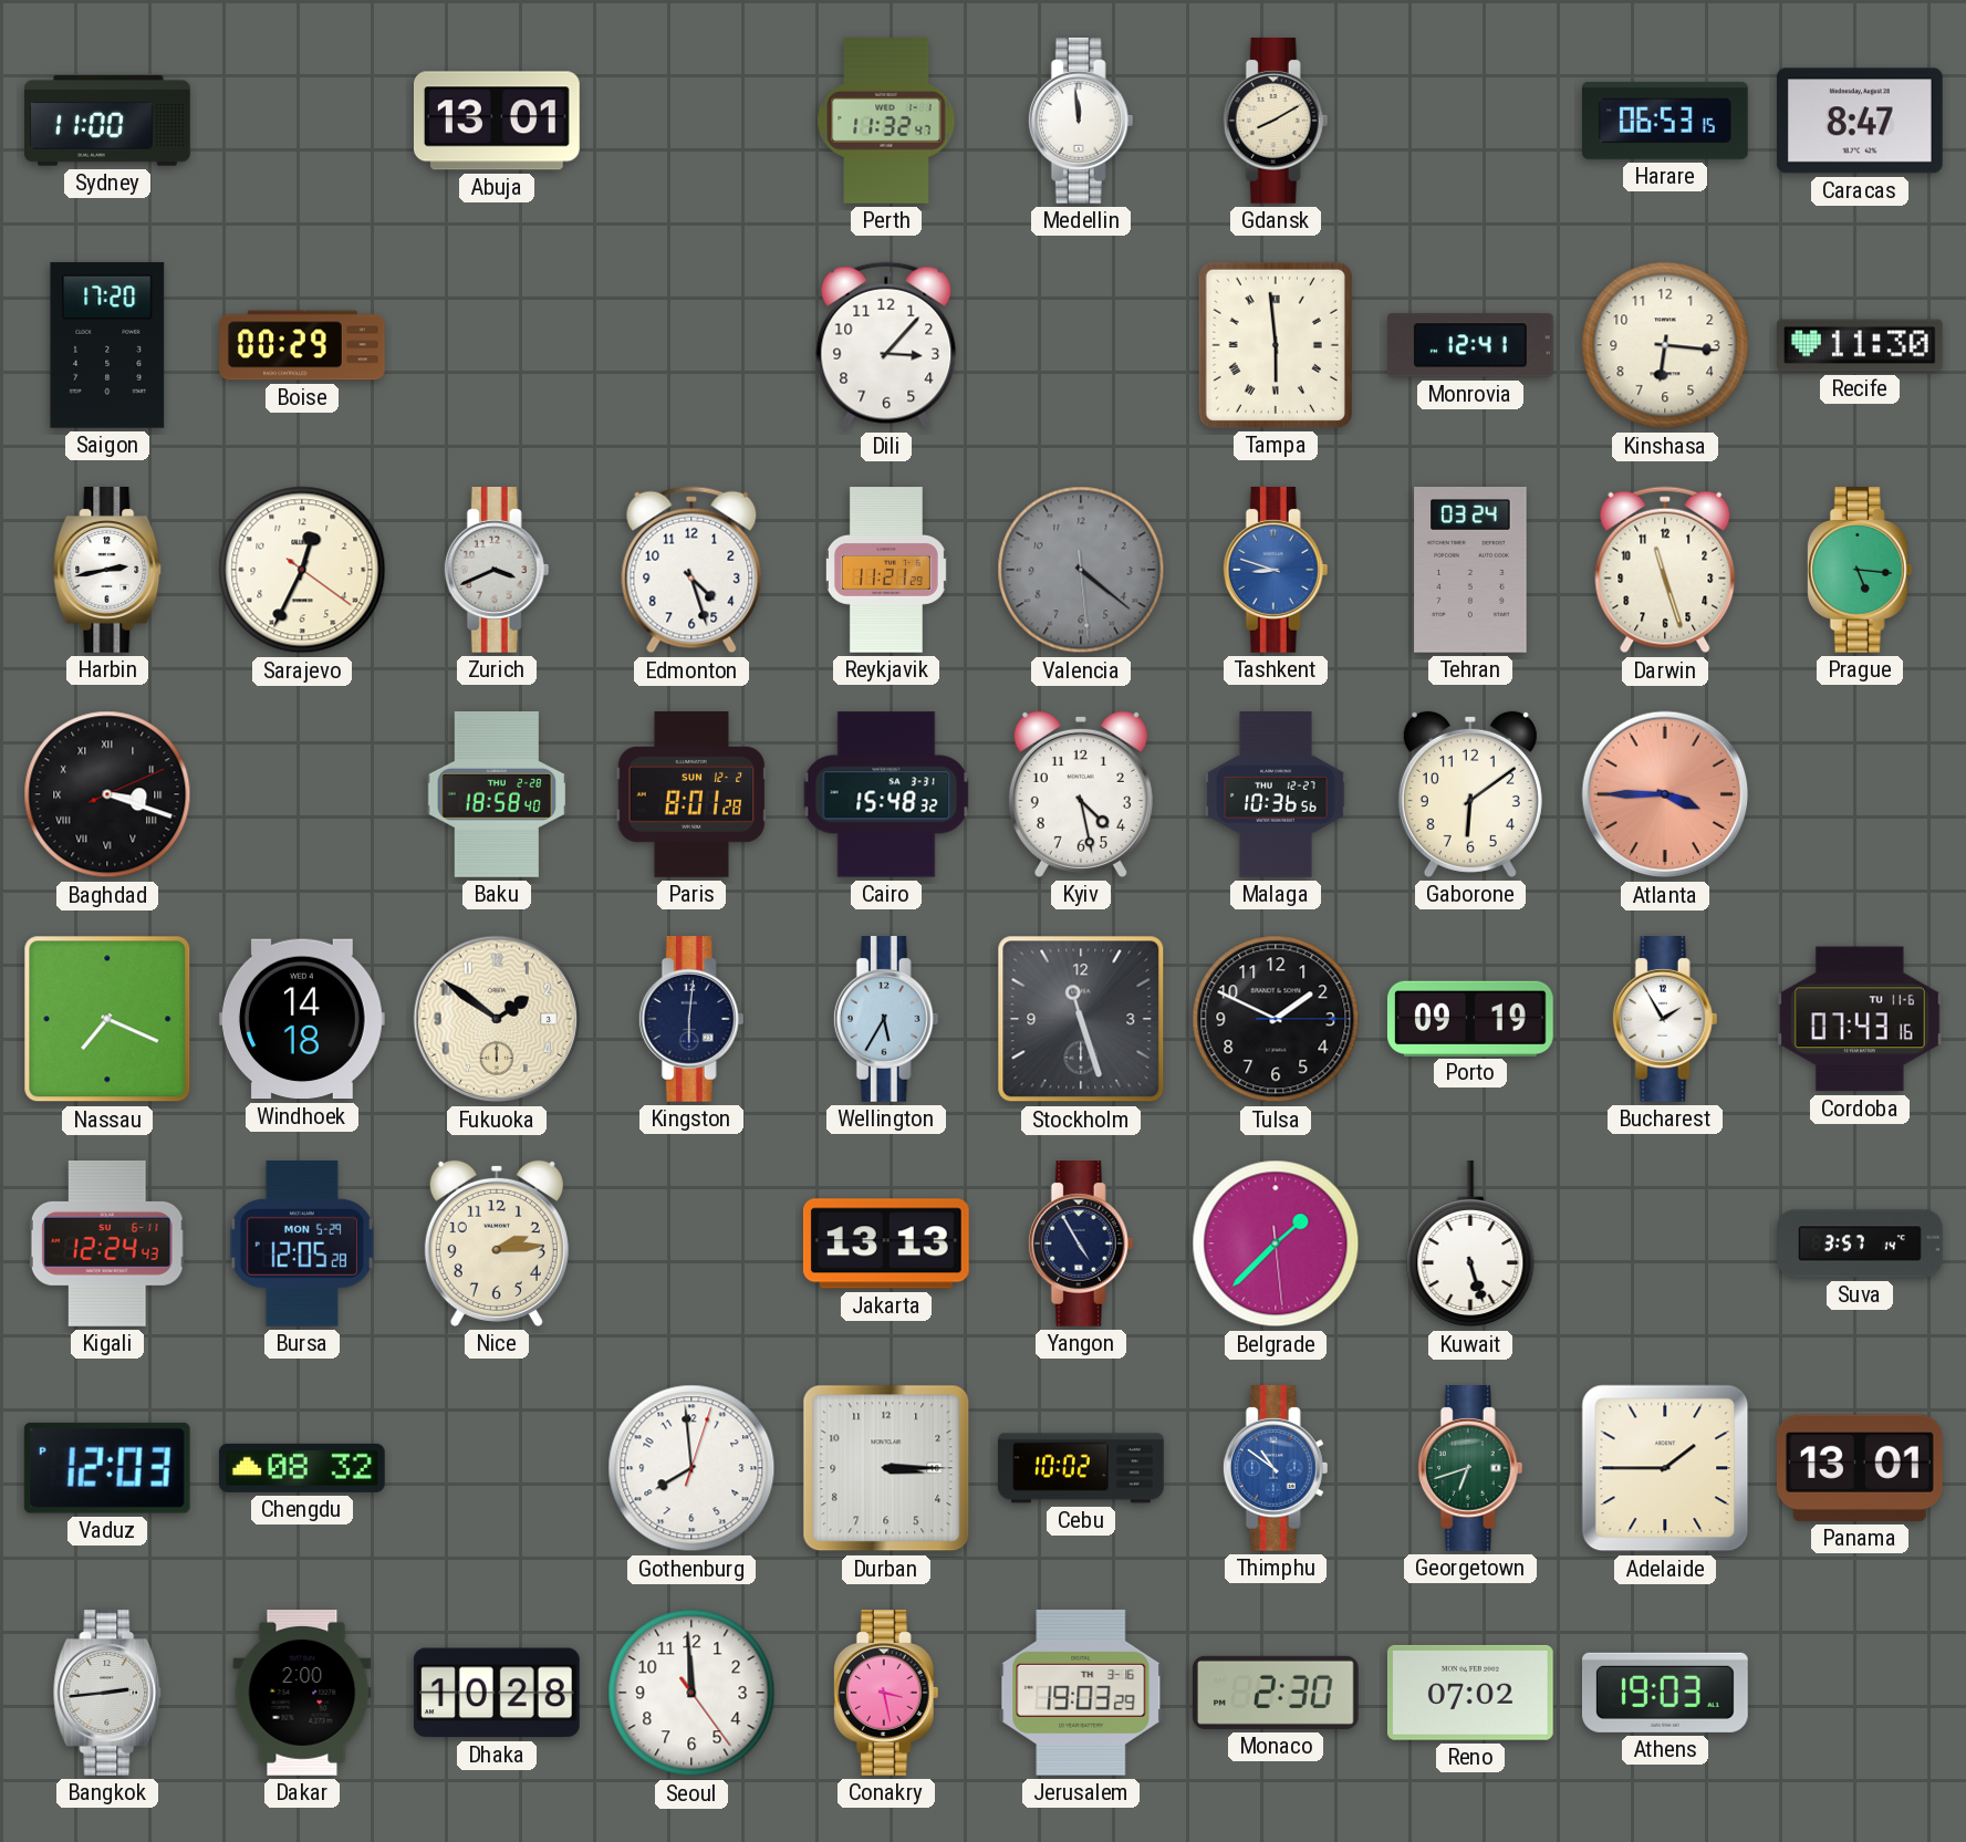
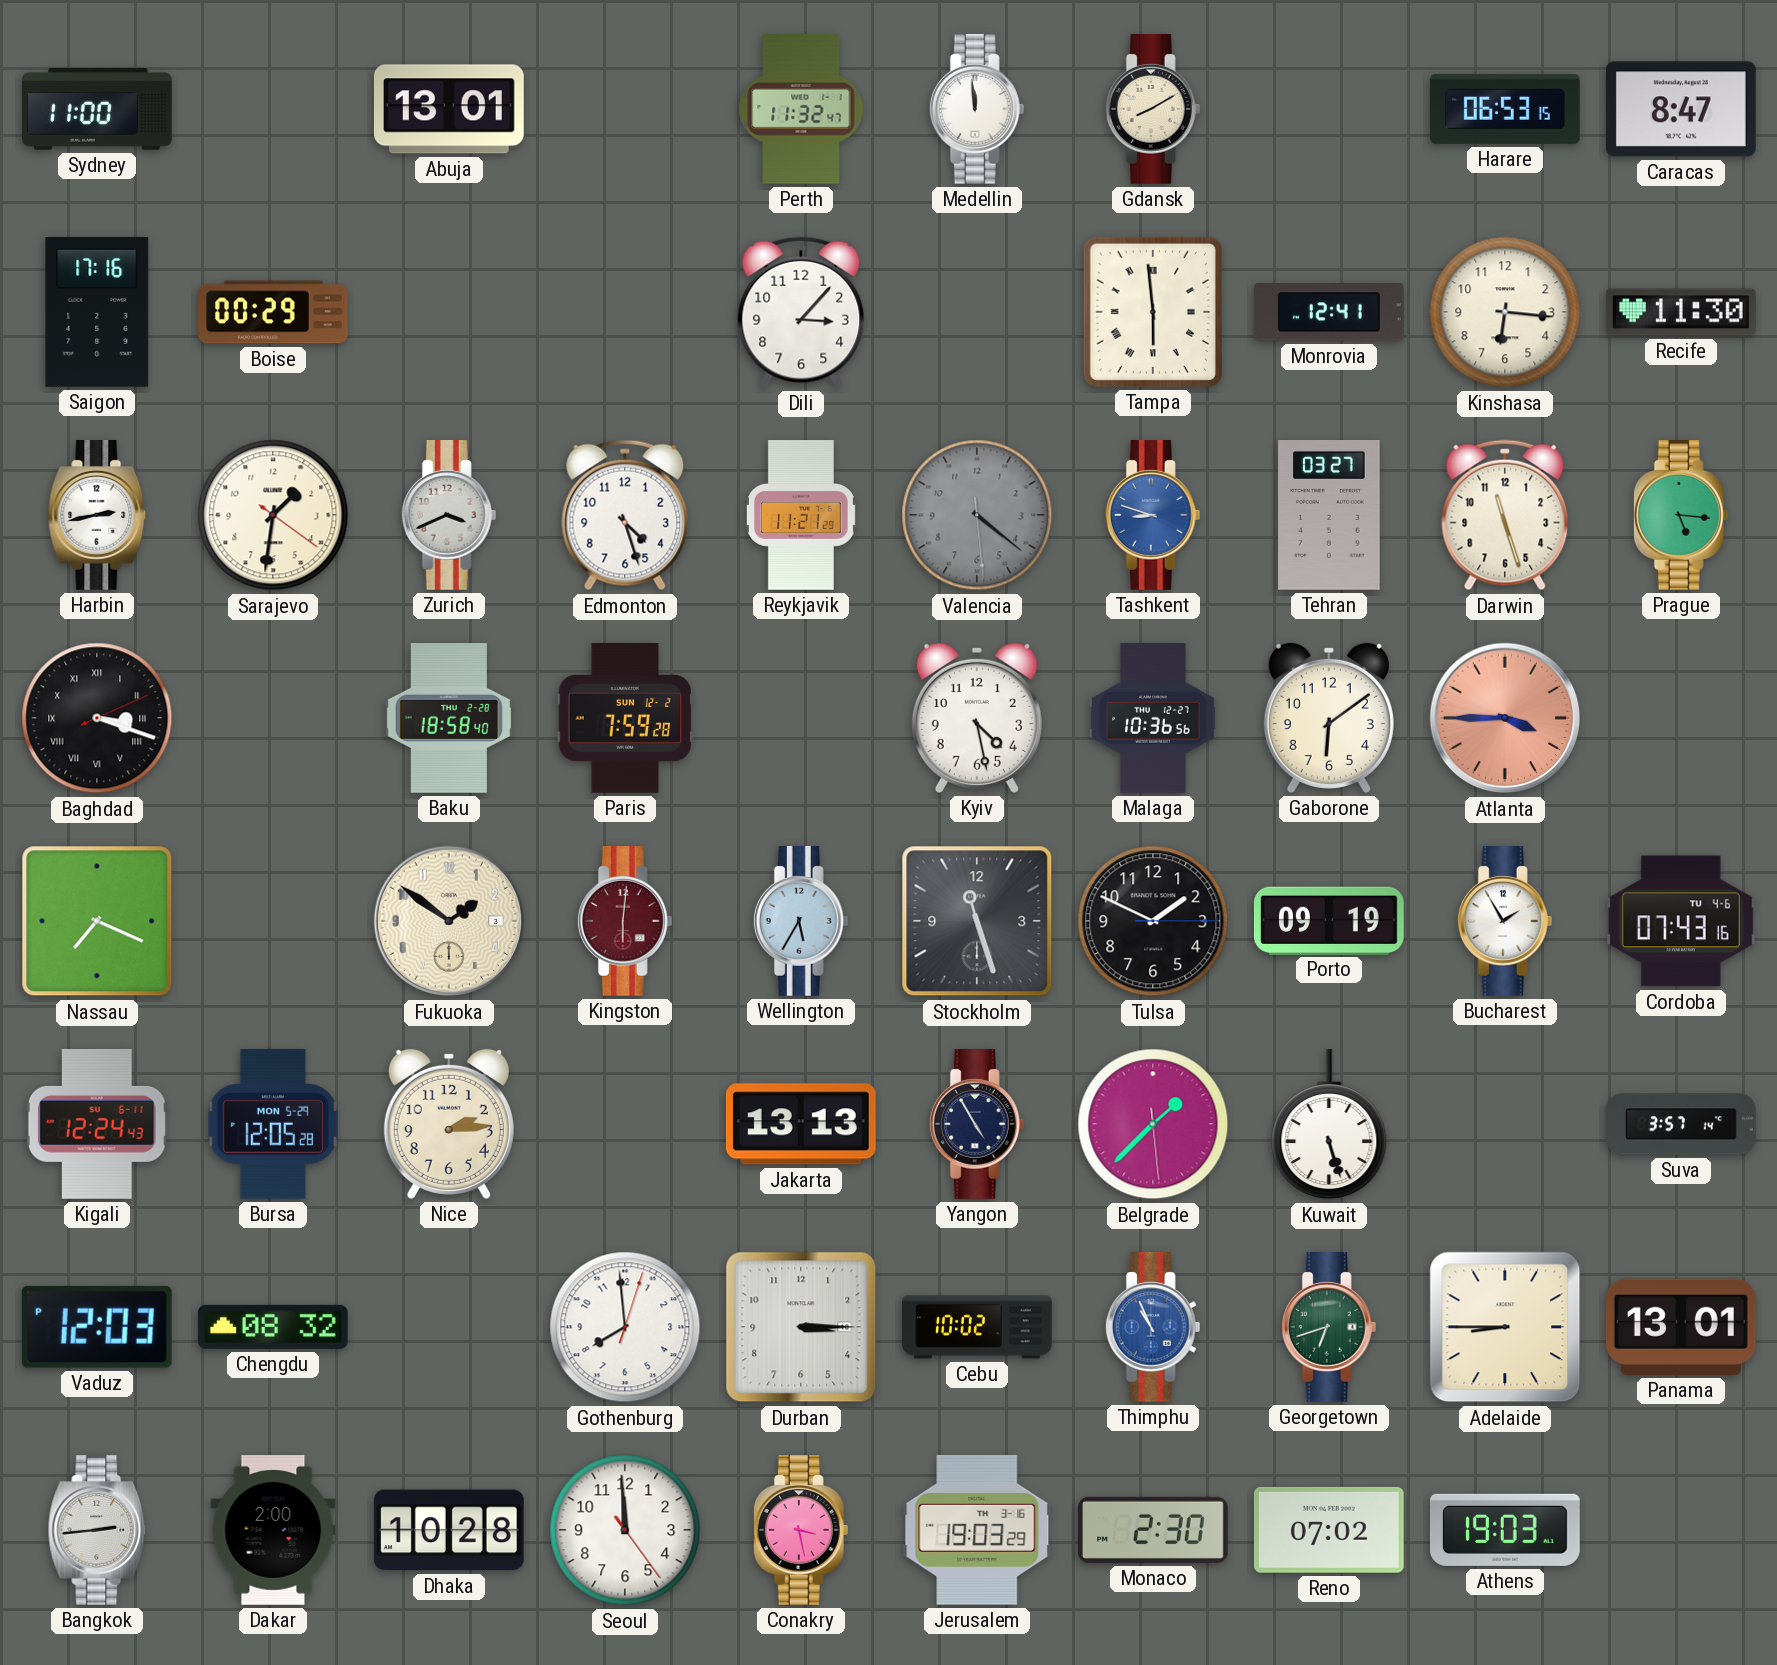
Saigon: 17:20 -> 17:16
Sarajevo: 12:34 -> 1:31
Tehran: 03:24 -> 03:27
Paris: 8:01 -> 7:59
Cairo: 15:48 -> none
Windhoek: 14:18 -> none
Kingston dial: navy -> burgundy
Cordoba date: TU 11-6 -> TU 4-6
Thimphu: 10:51 -> 10:56
Adelaide: 1:45 -> 8:45
